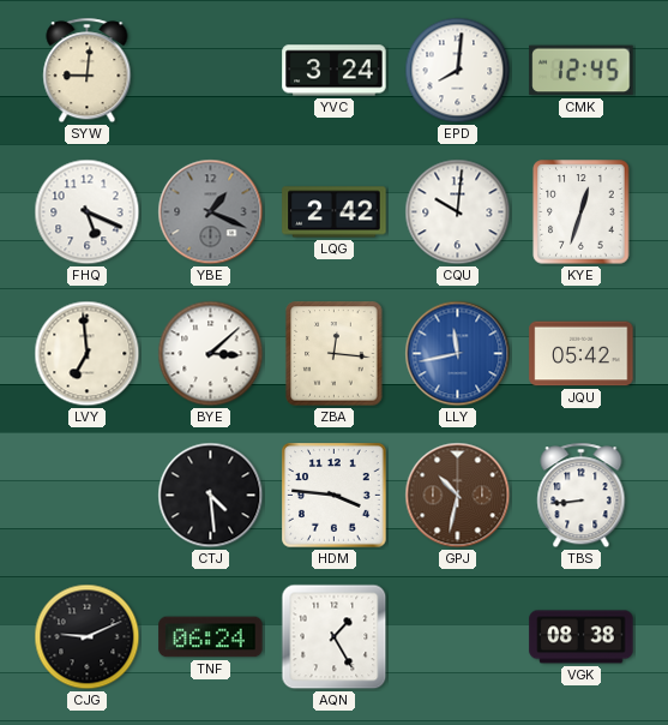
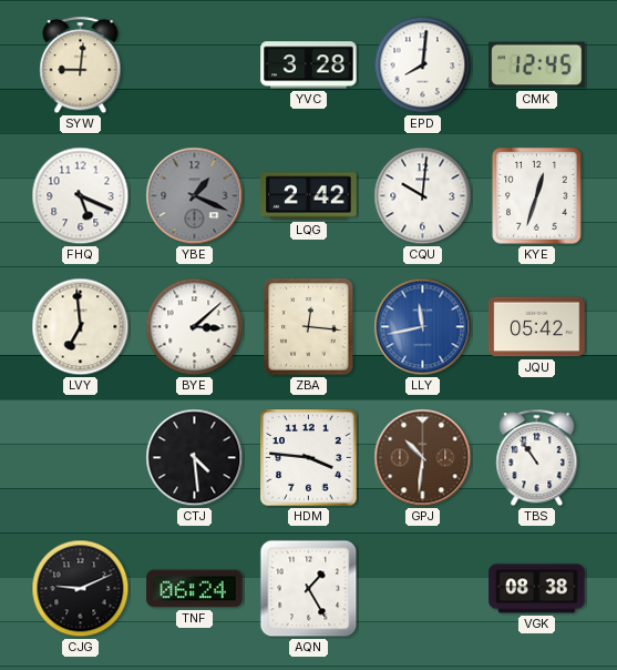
YVC: 3:24 -> 3:28
GPJ: 10:32 -> 10:31
TBS: 8:44 -> 10:54
